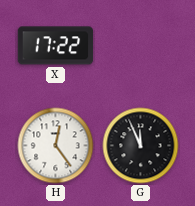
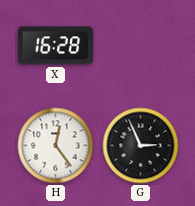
X: 17:22 -> 16:28
G: 11:56 -> 2:56
